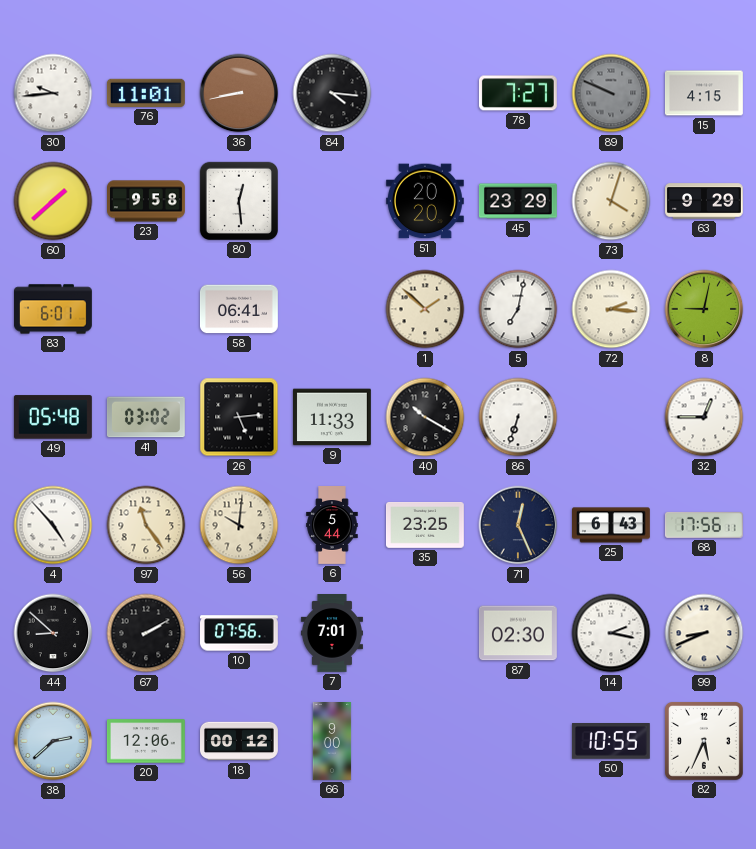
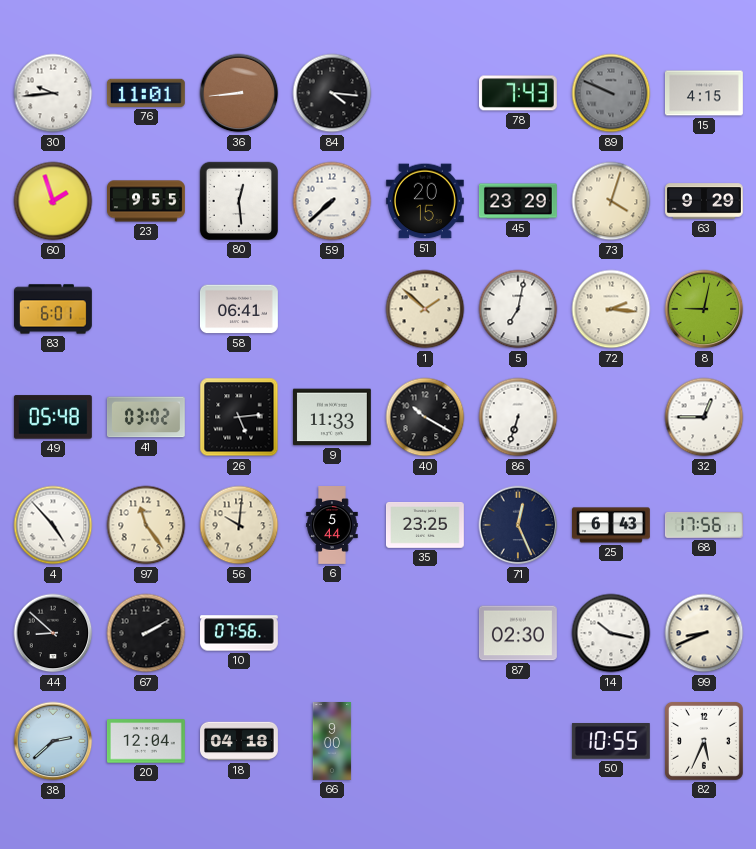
36: 8:43 -> 8:44
78: 7:27 -> 7:43
60: 1:38 -> 1:57
23: 9:58 -> 9:55
59: none -> 7:38
51: 20:20 -> 20:15
7: 7:01 -> none
14: 2:17 -> 10:17
20: 12:06 -> 12:04
18: 00:12 -> 04:18
